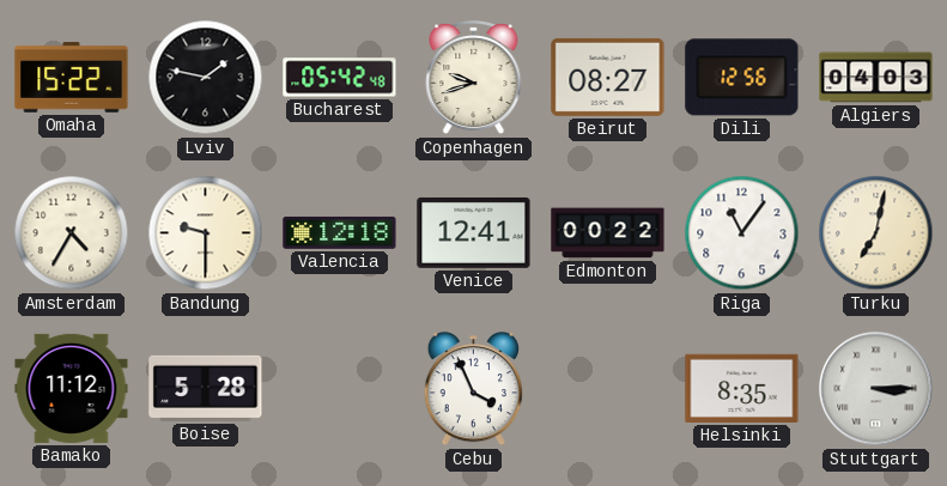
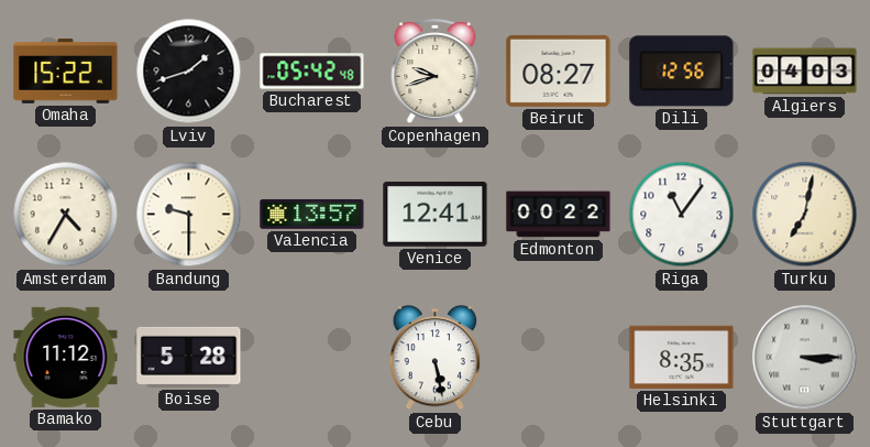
Lviv: 1:47 -> 1:42
Valencia: 12:18 -> 13:57
Cebu: 3:56 -> 5:28
